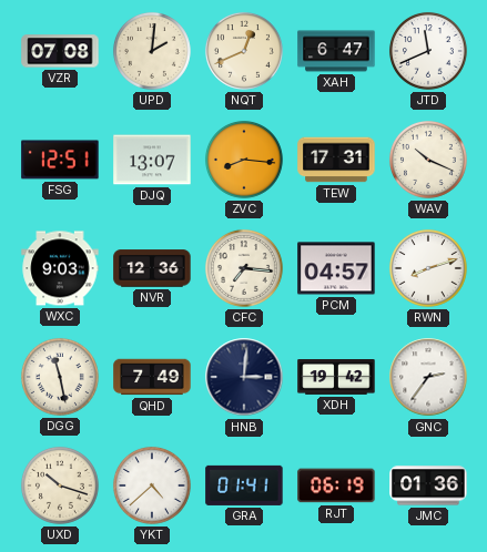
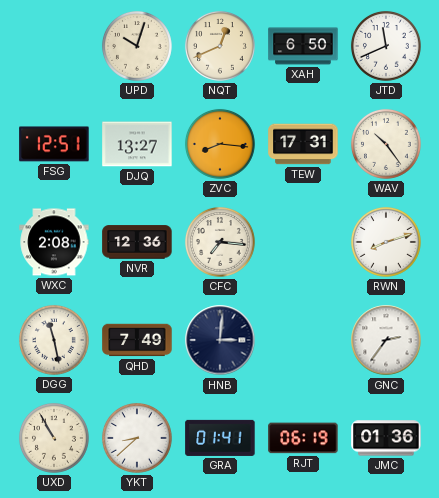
VZR: 07:08 -> none
UPD: 2:01 -> 10:03
XAH: 6:47 -> 6:50
DJQ: 13:07 -> 13:27
WAV: 10:19 -> 10:24
WXC: 9:03 -> 2:08
PCM: 04:57 -> none
XDH: 19:42 -> none
UXD: 10:18 -> 10:55
YKT: 4:38 -> 8:38
